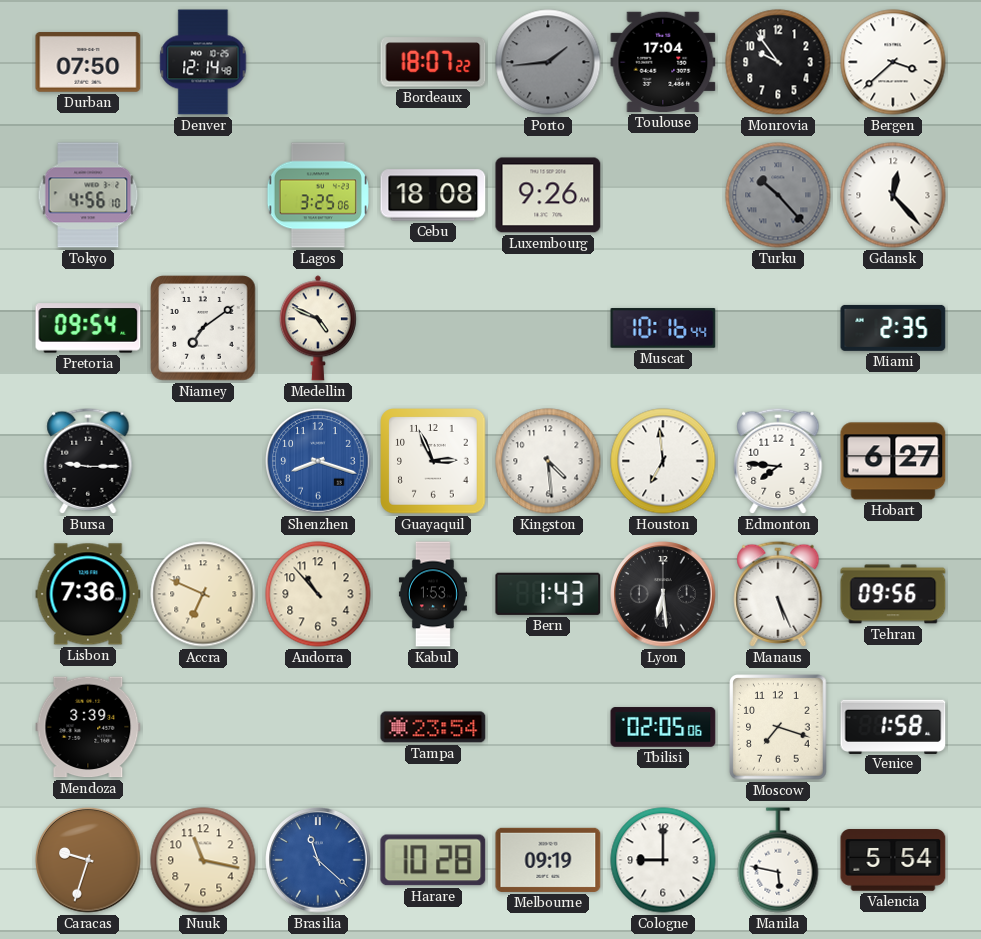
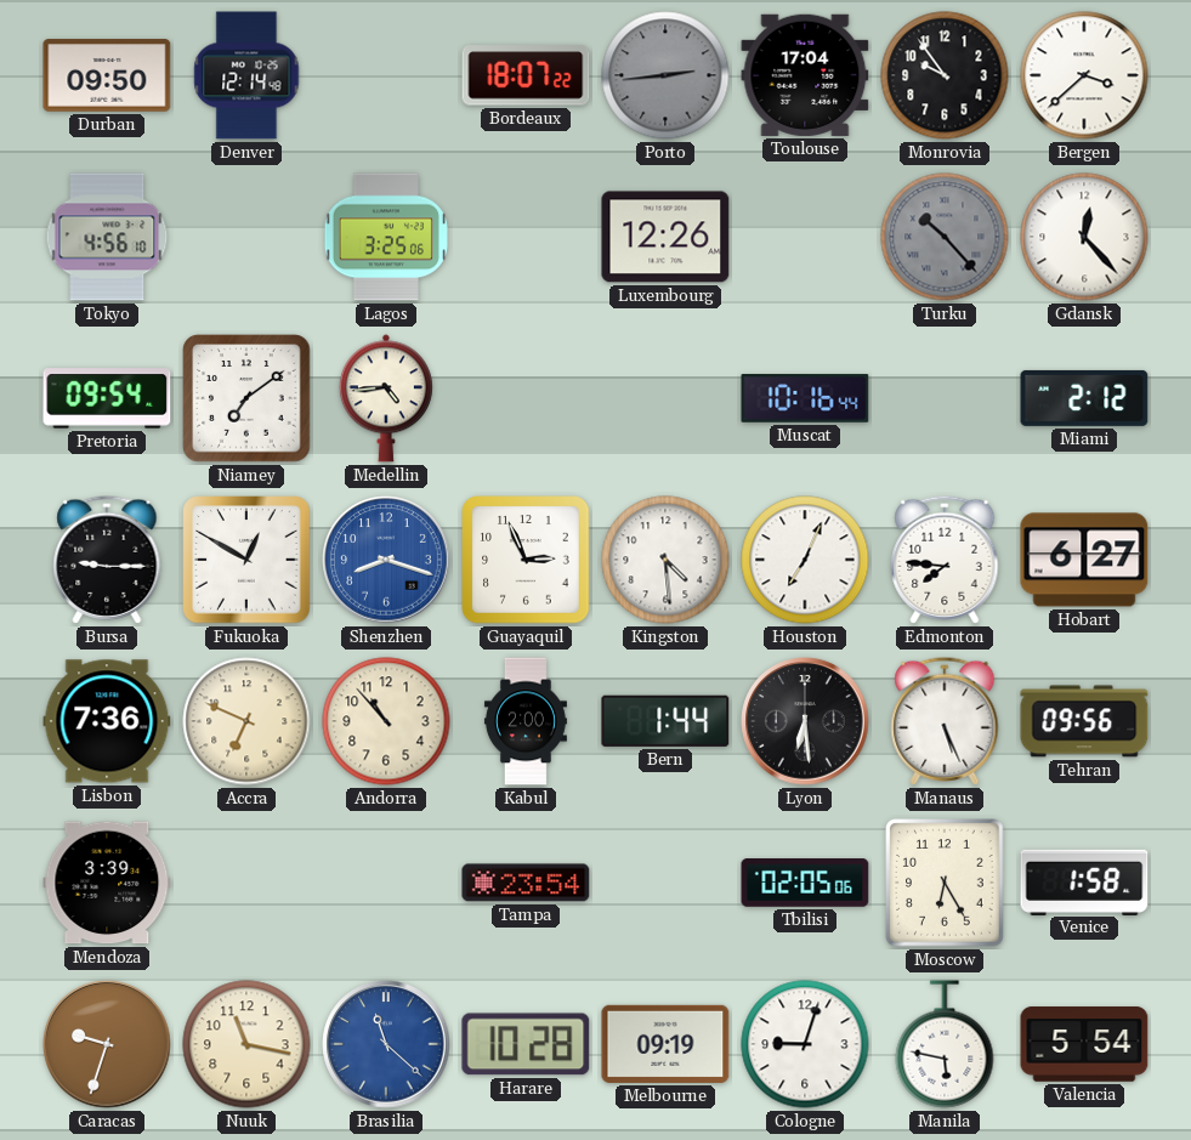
Durban: 07:50 -> 09:50
Porto: 1:44 -> 2:44
Cebu: 18:08 -> none
Luxembourg: 9:26 -> 12:26
Medellin: 4:49 -> 4:44
Miami: 2:35 -> 2:12
Fukuoka: none -> 12:50
Houston: 6:59 -> 7:04
Kabul: 1:53 -> 2:00
Bern: 1:43 -> 1:44
Moscow: 7:18 -> 6:25
Cologne: 9:00 -> 9:03
